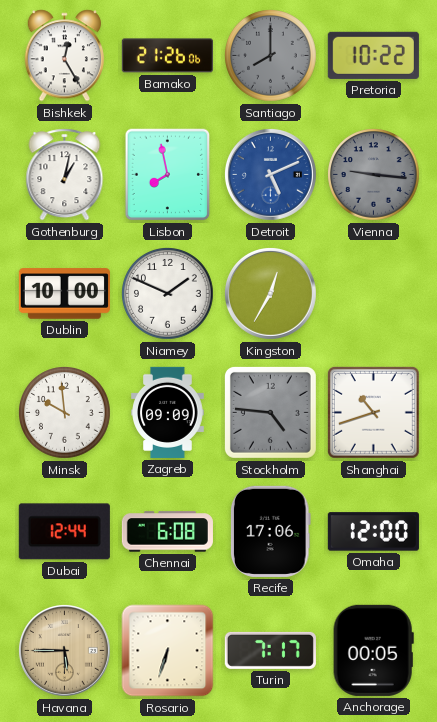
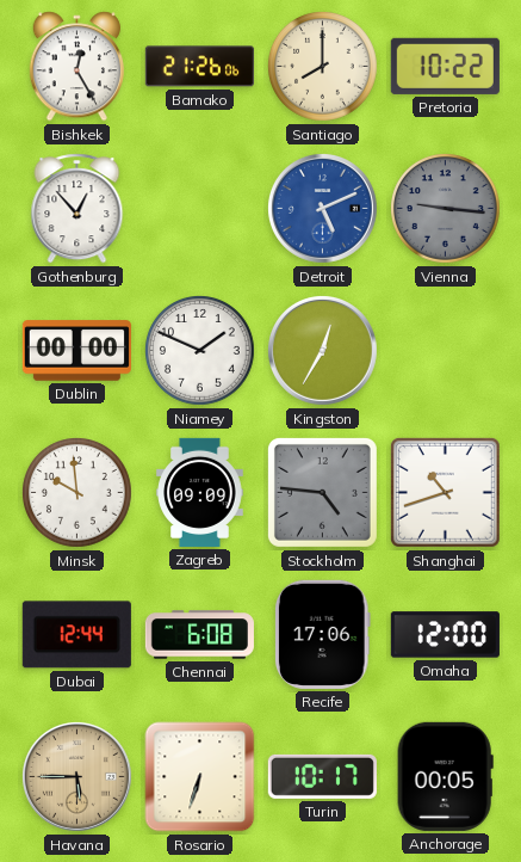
Santiago dial: grey -> cream
Gothenburg: 1:02 -> 12:53
Lisbon: 7:58 -> none
Dublin: 10:00 -> 00:00
Turin: 7:17 -> 10:17
